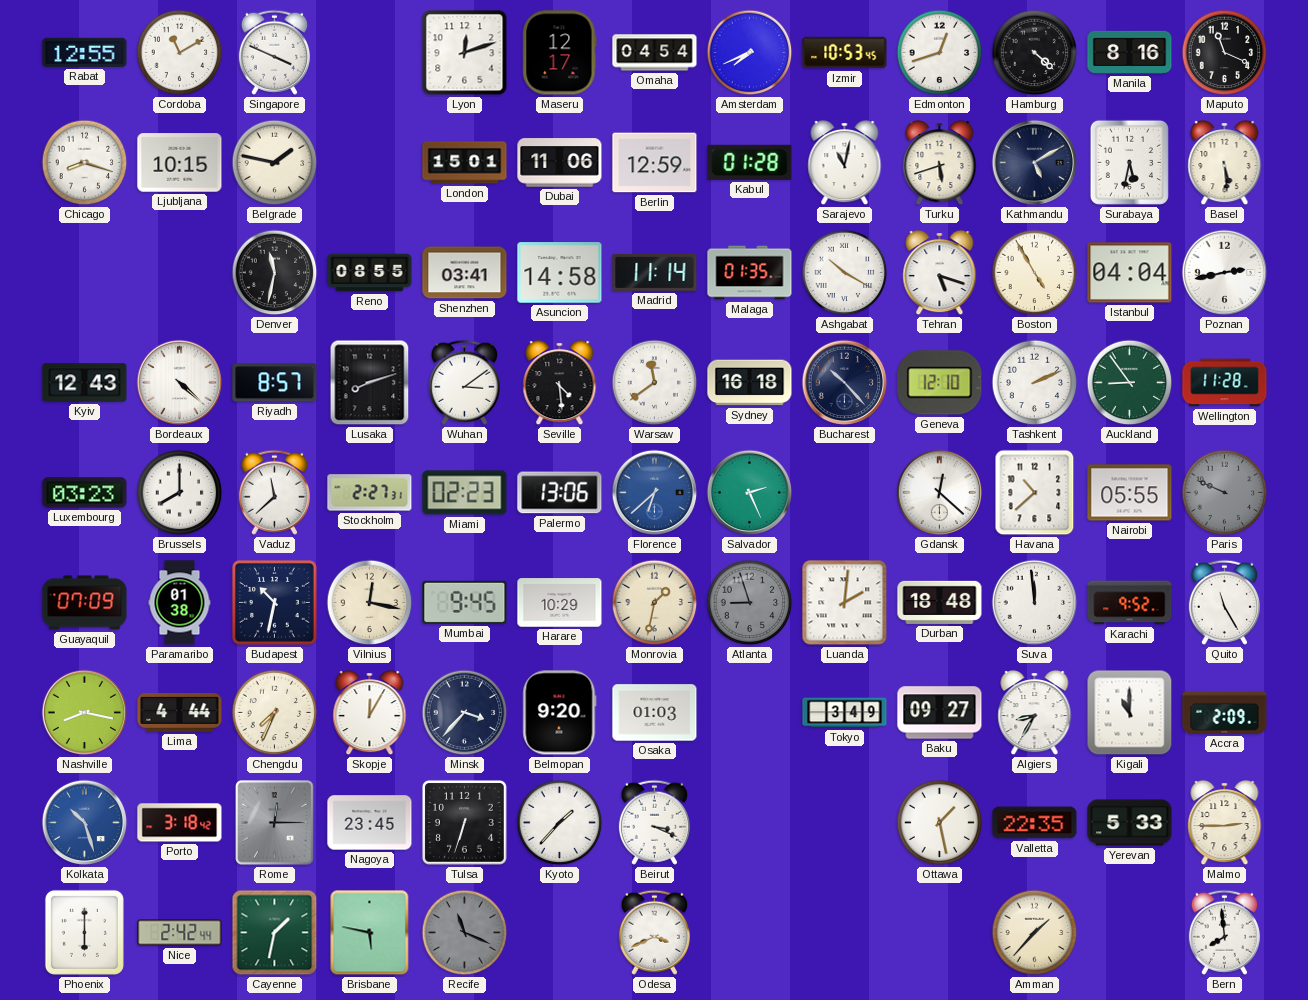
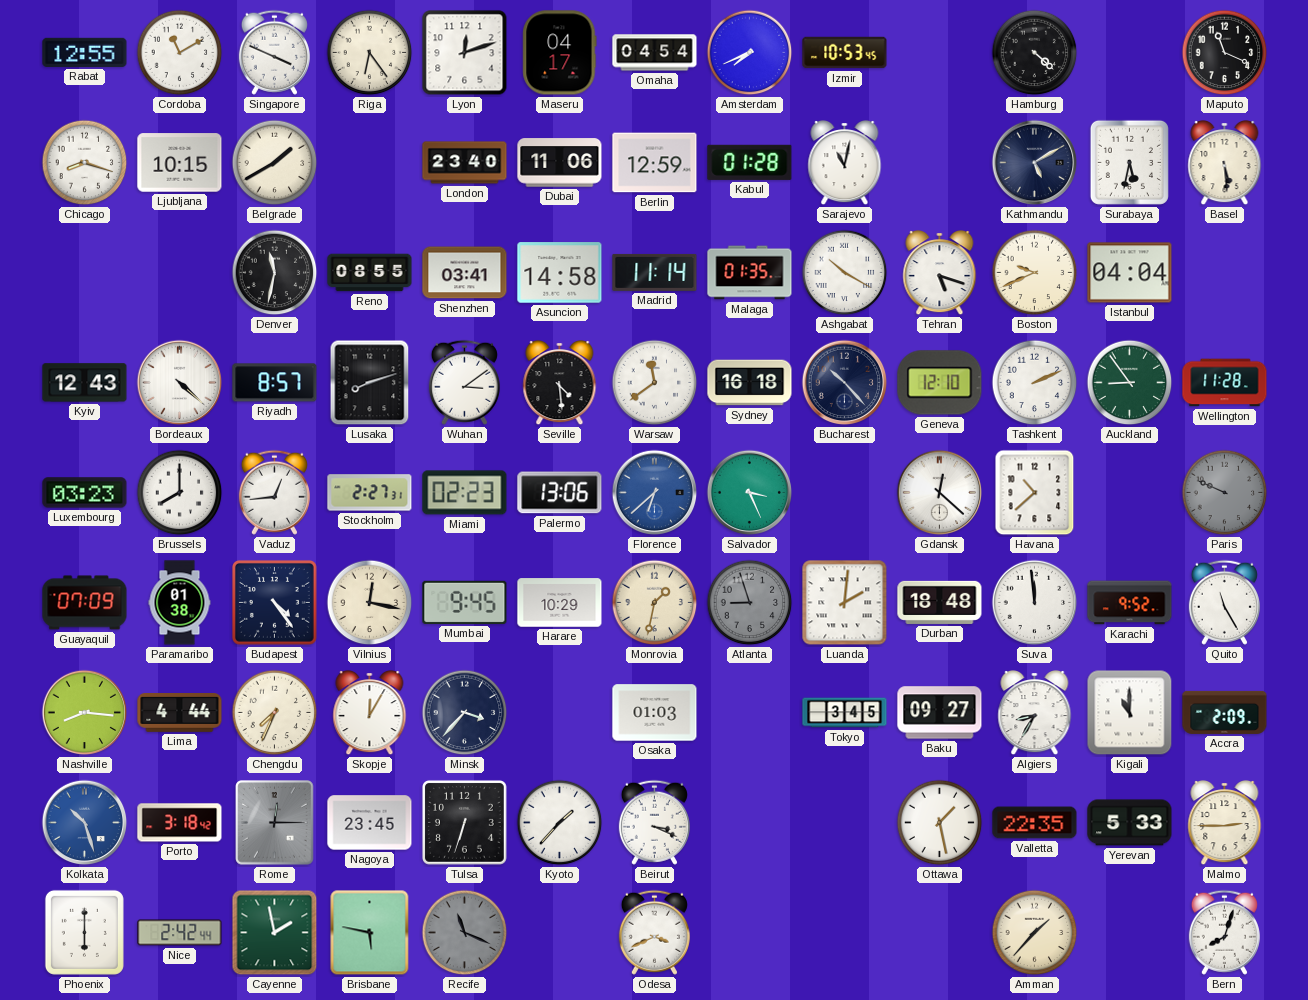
Riga: none -> 6:24
Maseru: 12:17 -> 04:17
Edmonton: 12:42 -> none
Manila: 8:16 -> none
Belgrade: 1:47 -> 1:40
London: 15:01 -> 23:40
Turku: 5:42 -> none
Boston: 4:55 -> 9:41
Poznan: 2:43 -> none
Vaduz: 11:38 -> 12:44
Salvador: 2:26 -> 3:26
Nairobi: 05:55 -> none
Budapest: 10:32 -> 4:24
Nashville: 8:17 -> 8:16
Belmopan: 9:20 -> none
Tokyo: 3:49 -> 3:45
Cayenne: 1:32 -> 1:58
Bern: 7:59 -> 8:03
